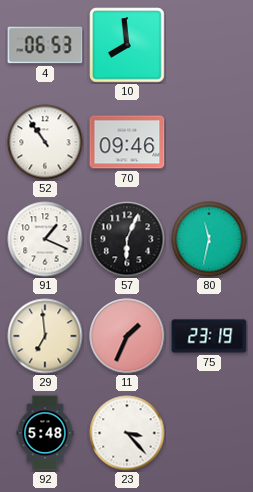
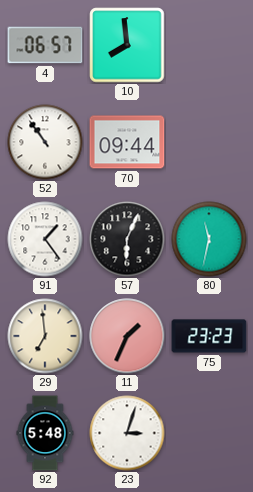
4: 06:53 -> 06:57
70: 09:46 -> 09:44
91: 1:19 -> 1:24
75: 23:19 -> 23:23
23: 3:23 -> 3:03
